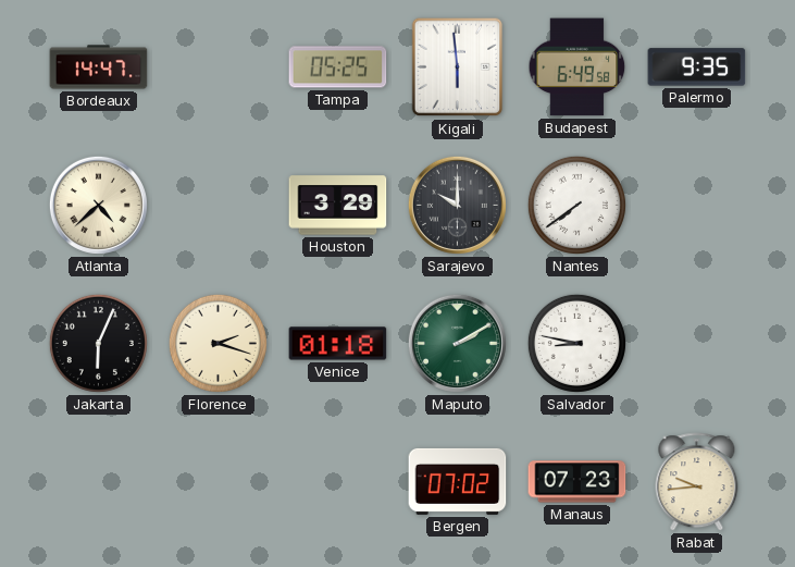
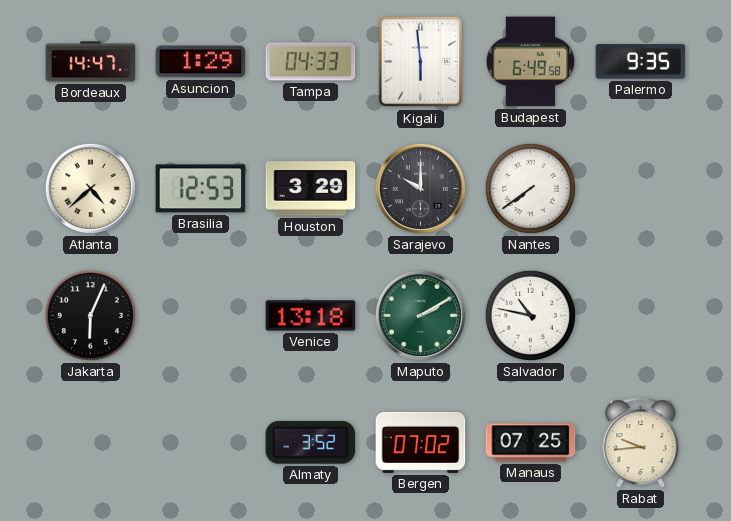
Asuncion: none -> 1:29
Tampa: 05:25 -> 04:33
Brasilia: none -> 12:53
Florence: 2:18 -> none
Venice: 01:18 -> 13:18
Salvador: 8:47 -> 10:47
Almaty: none -> 3:52
Manaus: 07:23 -> 07:25
